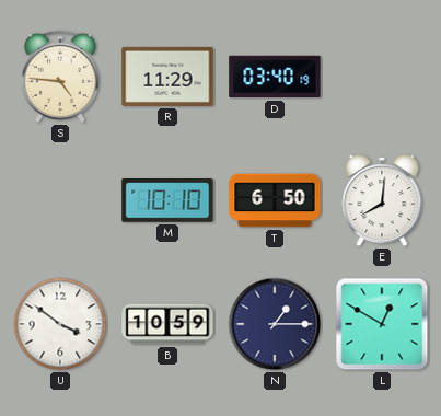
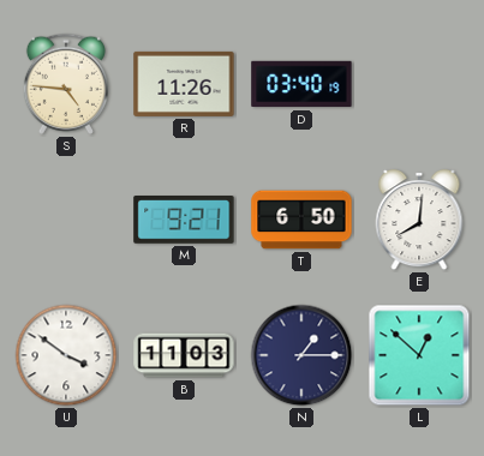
R: 11:29 -> 11:26
M: 10:10 -> 9:21
B: 10:59 -> 11:03
L: 12:50 -> 12:52
